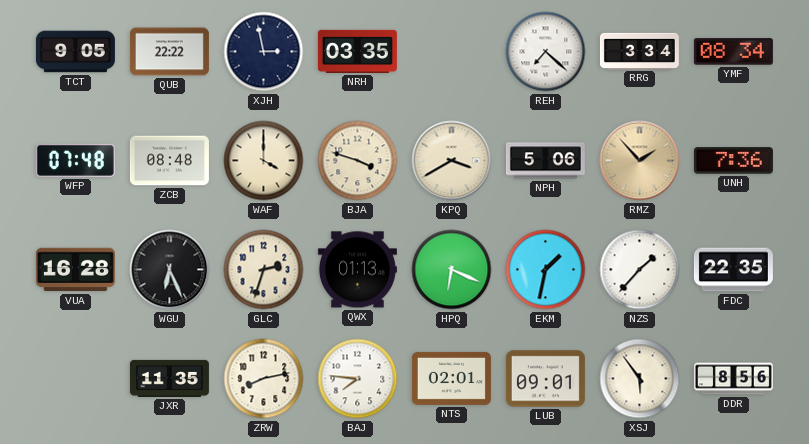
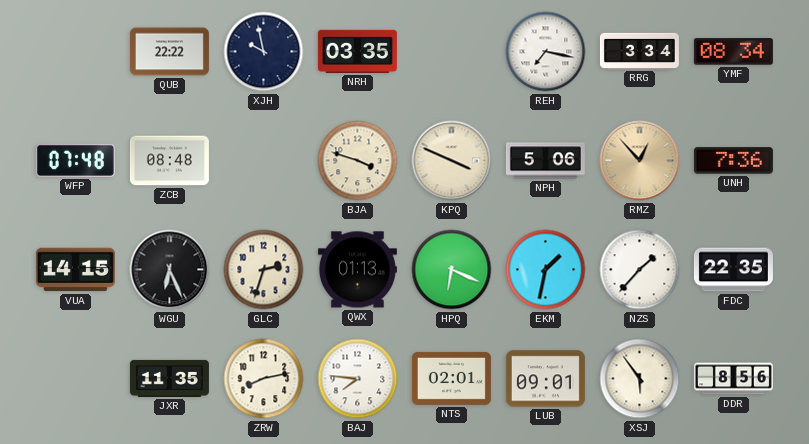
TCT: 9:05 -> none
XJH: 2:58 -> 9:58
REH: 7:22 -> 7:17
WAF: 4:00 -> none
KPQ: 3:40 -> 3:49
RMZ: 1:53 -> 12:53
VUA: 16:28 -> 14:15
